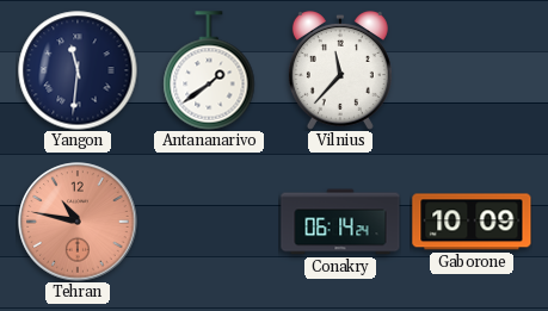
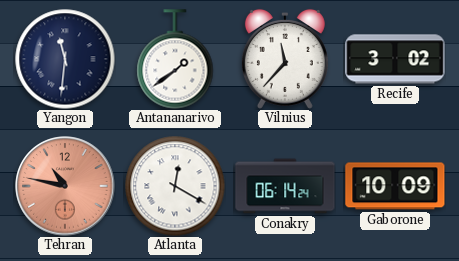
Recife: none -> 3:02
Atlanta: none -> 12:20
